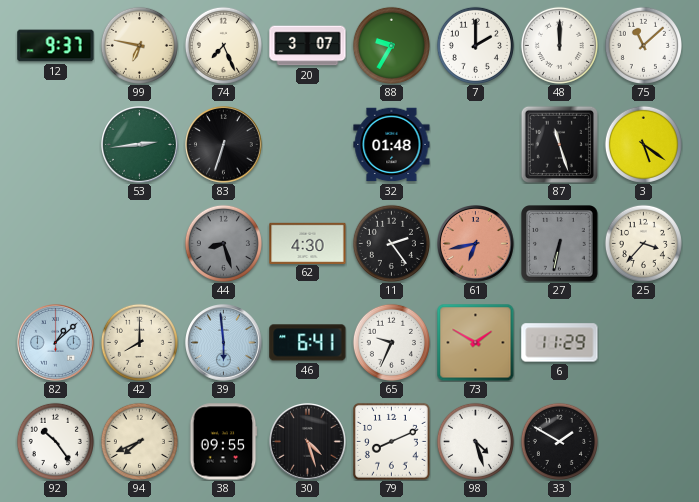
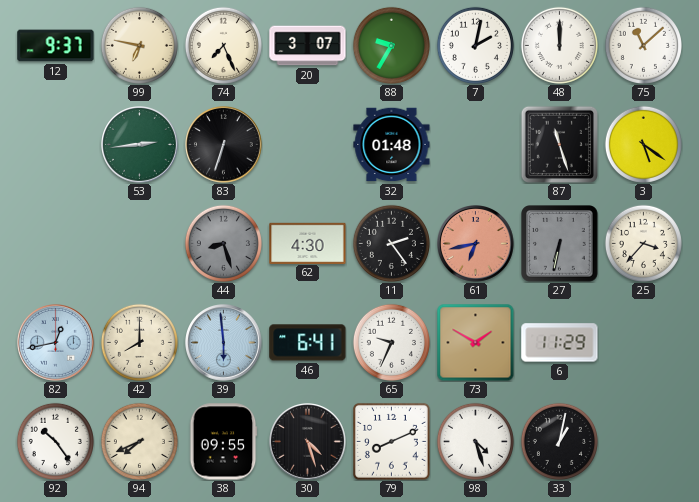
7: 2:00 -> 2:02
82: 1:08 -> 12:43
33: 1:50 -> 1:02
